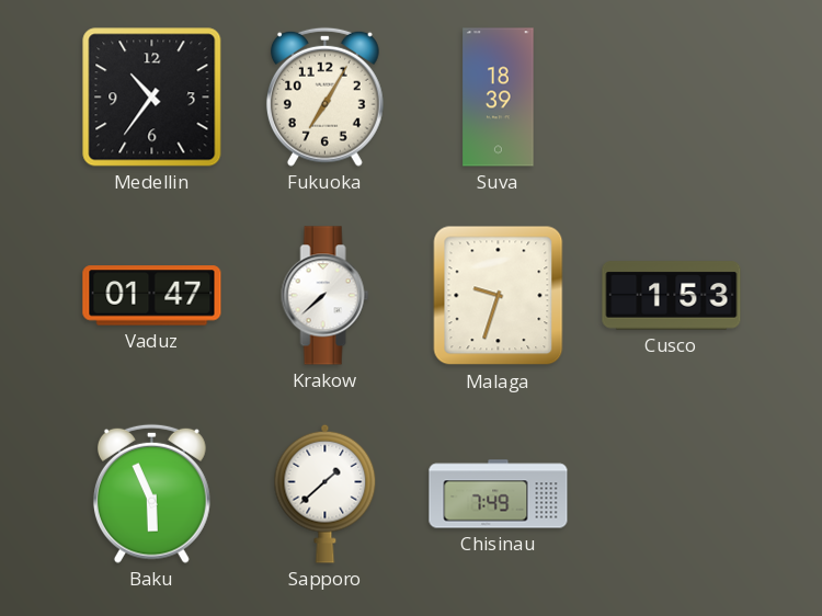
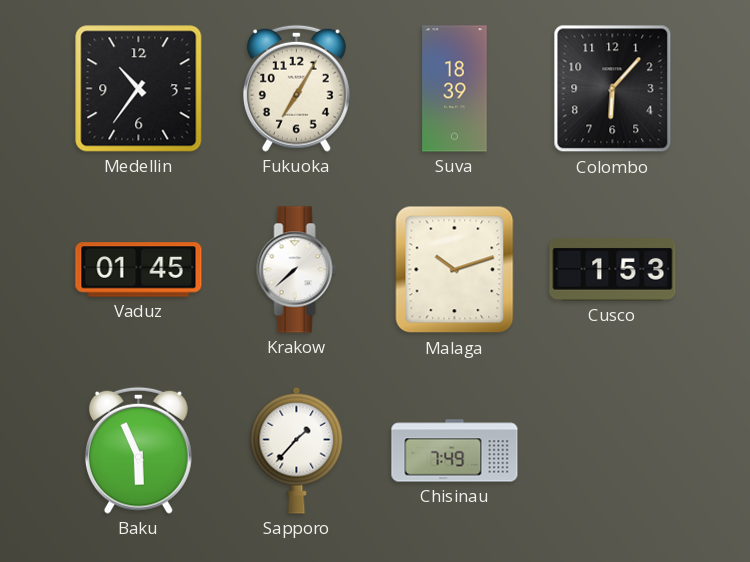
Colombo: none -> 6:07
Vaduz: 01:47 -> 01:45
Malaga: 9:33 -> 10:12
Sapporo: 1:38 -> 1:37
